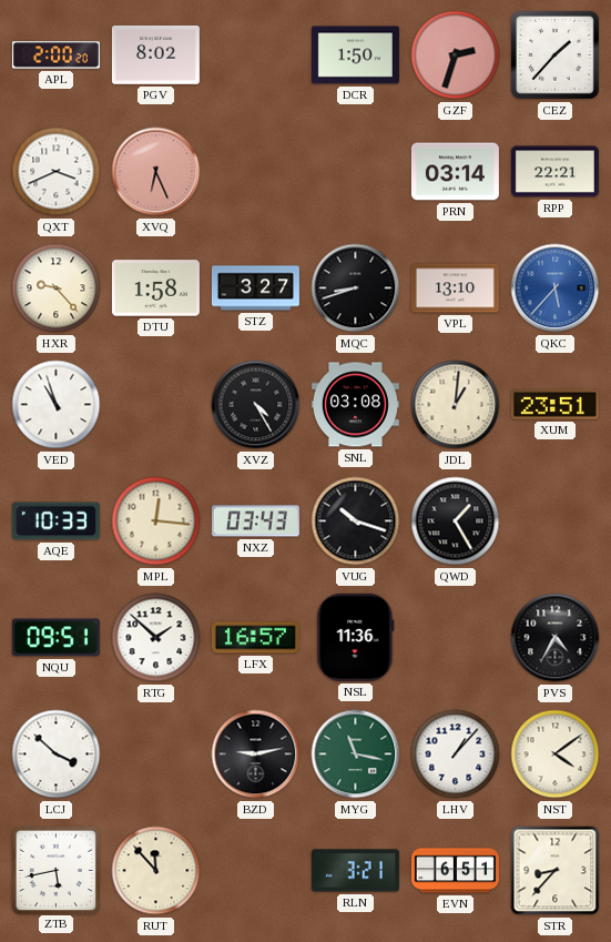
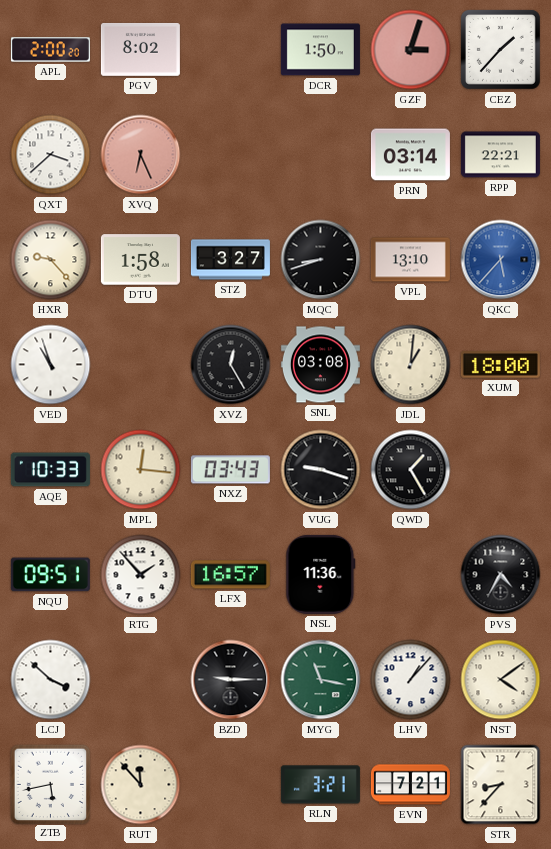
GZF: 2:33 -> 3:03
QXT: 3:41 -> 3:38
XVZ: 4:25 -> 12:25
XUM: 23:51 -> 18:00
VUG: 10:18 -> 9:18
RTG: 1:52 -> 1:53
BZD: 9:13 -> 9:15
EVN: 6:51 -> 7:21
